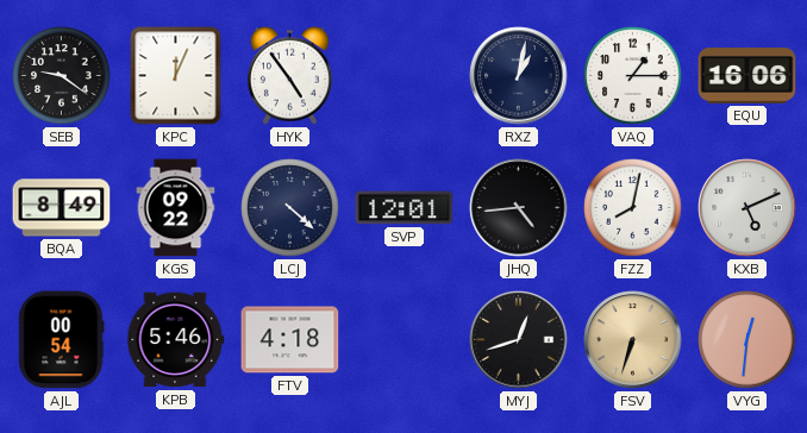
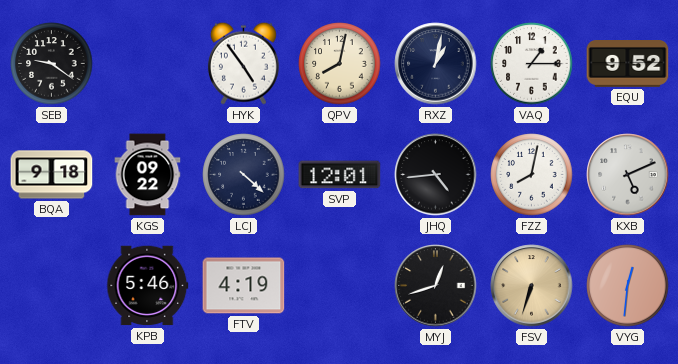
KPC: 12:04 -> none
QPV: none -> 8:02
EQU: 16:06 -> 9:52
BQA: 8:49 -> 9:18
AJL: 00:54 -> none
FTV: 4:18 -> 4:19
